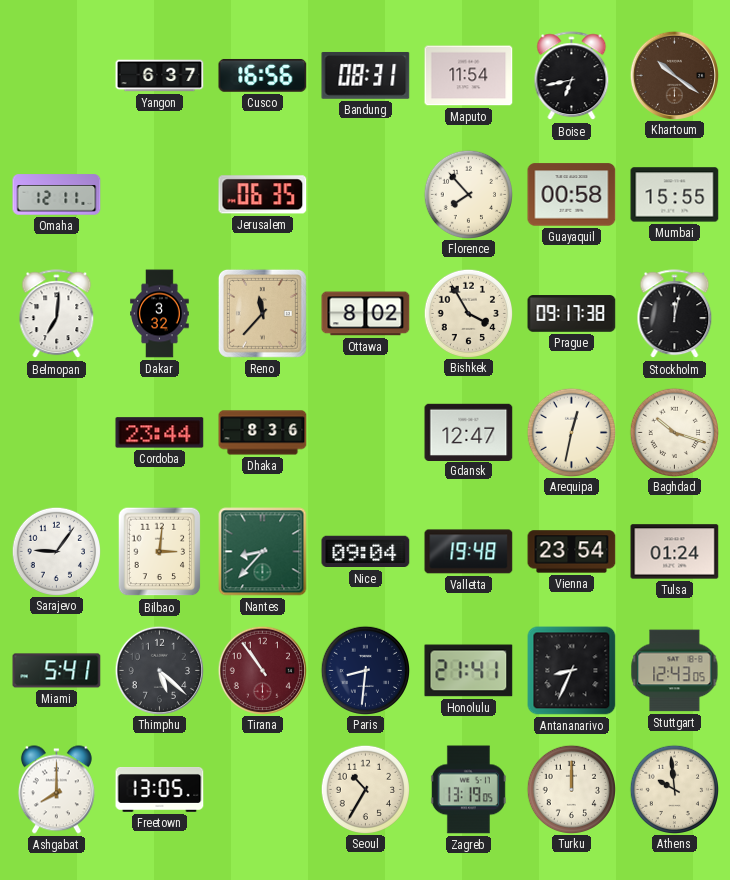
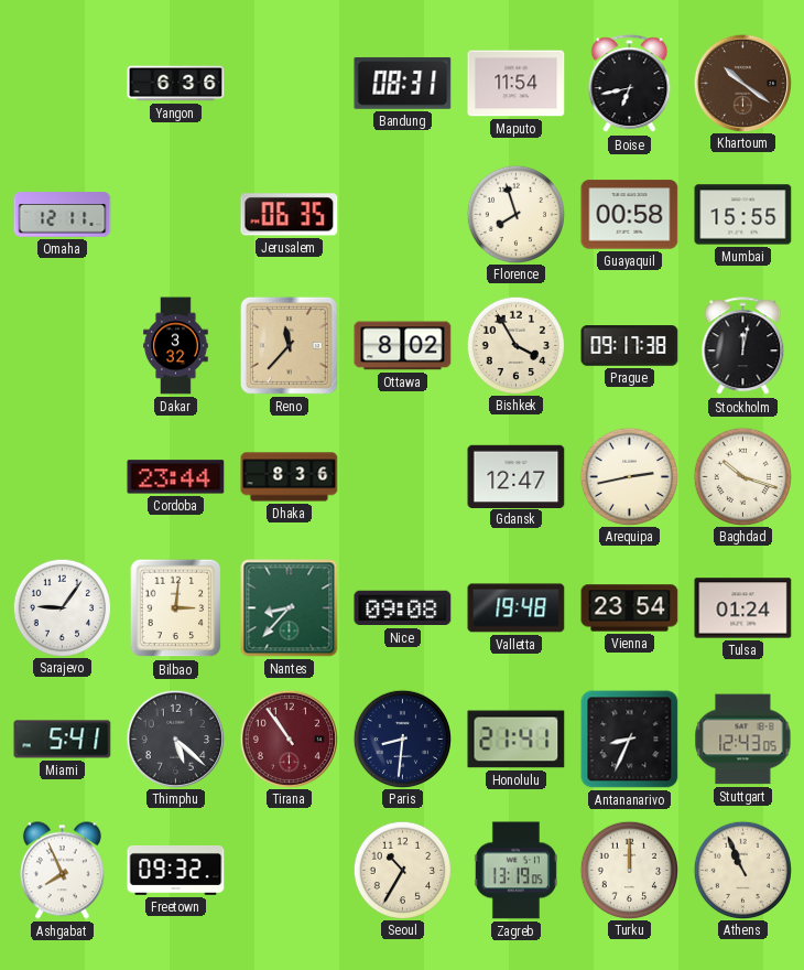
Yangon: 6:37 -> 6:36
Cusco: 16:56 -> none
Florence: 7:53 -> 7:57
Belmopan: 7:01 -> none
Arequipa: 12:32 -> 2:43
Nice: 09:04 -> 09:08
Ashgabat: 8:00 -> 7:56
Freetown: 13:05 -> 09:32
Athens: 9:59 -> 10:56
